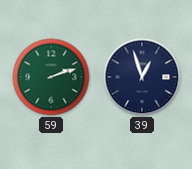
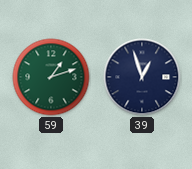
59: 2:12 -> 1:12
